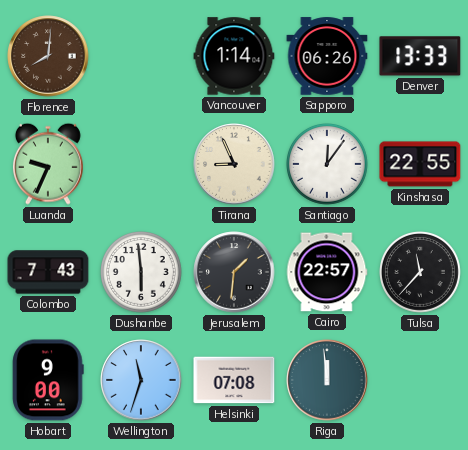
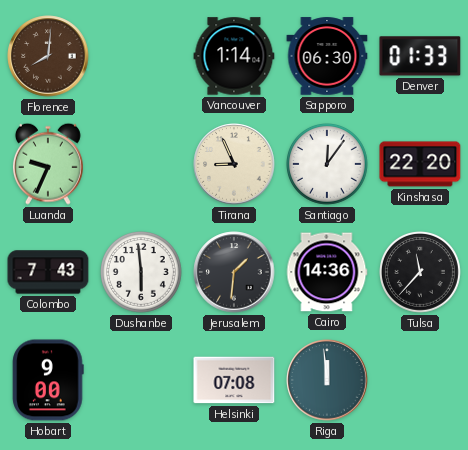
Sapporo: 06:26 -> 06:30
Denver: 13:33 -> 01:33
Kinshasa: 22:55 -> 22:20
Cairo: 22:57 -> 14:36
Wellington: 11:33 -> none
